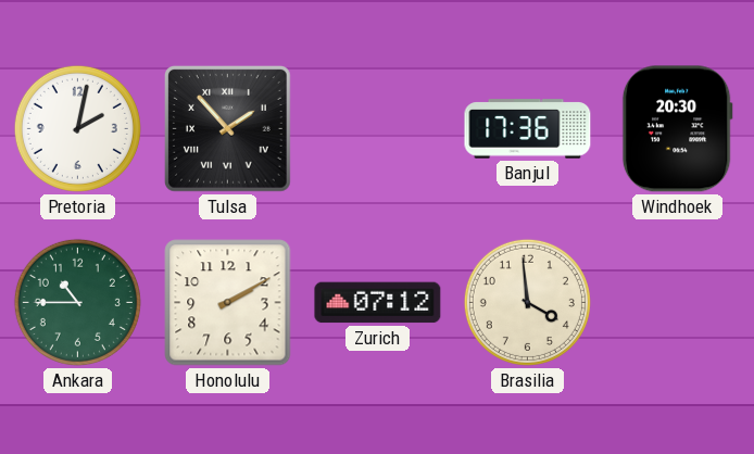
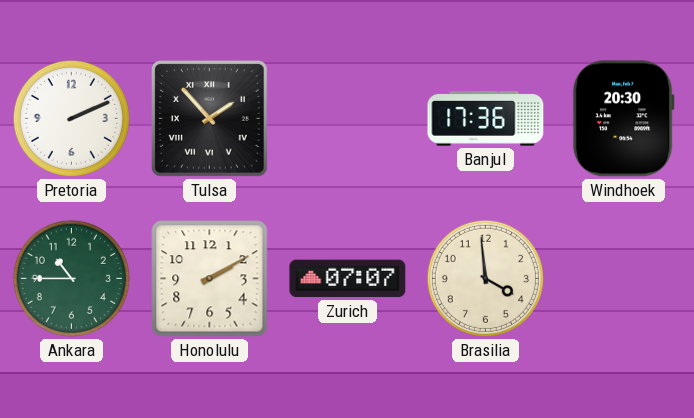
Pretoria: 2:02 -> 2:11
Zurich: 07:12 -> 07:07
